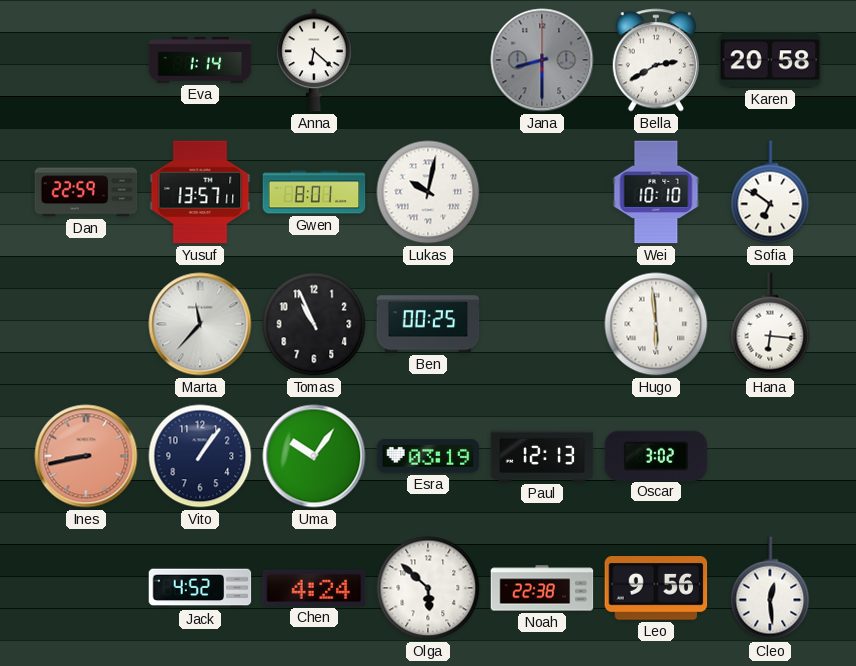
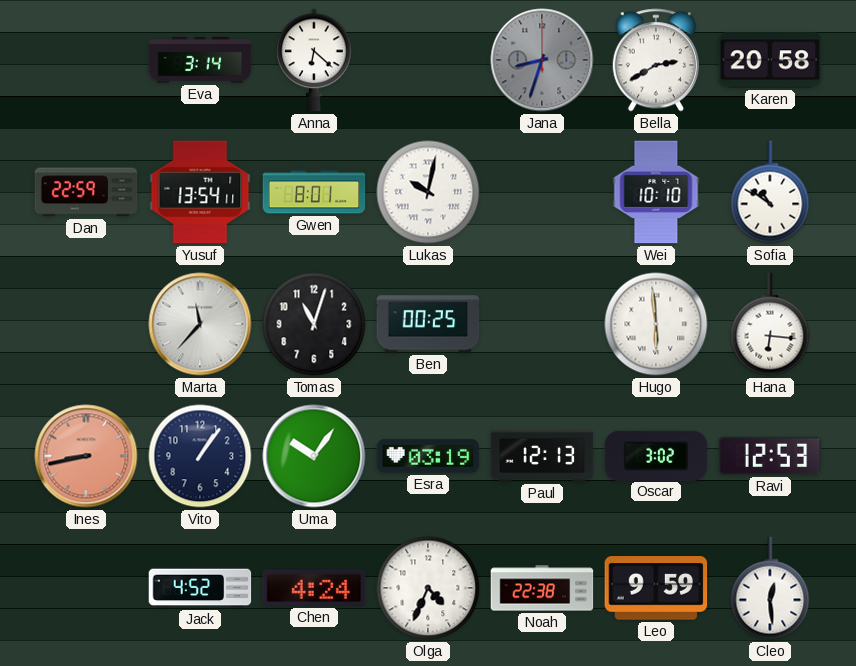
Eva: 1:14 -> 3:14
Jana: 8:30 -> 8:33
Yusuf: 13:57 -> 13:54
Sofia: 6:51 -> 10:51
Tomas: 10:56 -> 11:03
Ravi: none -> 12:53
Olga: 5:52 -> 4:34
Leo: 9:56 -> 9:59
